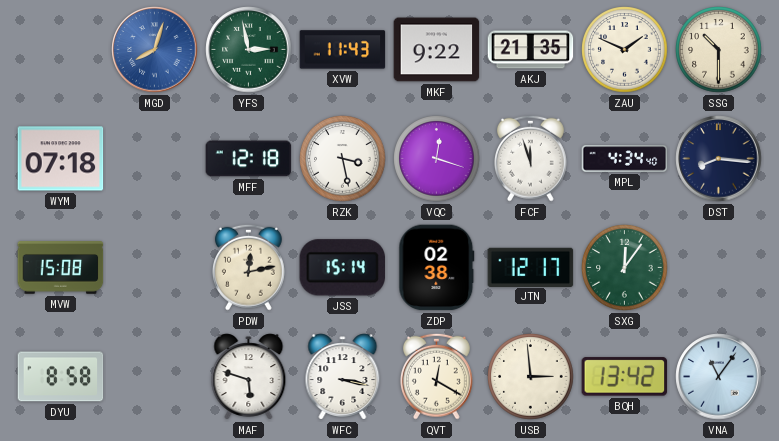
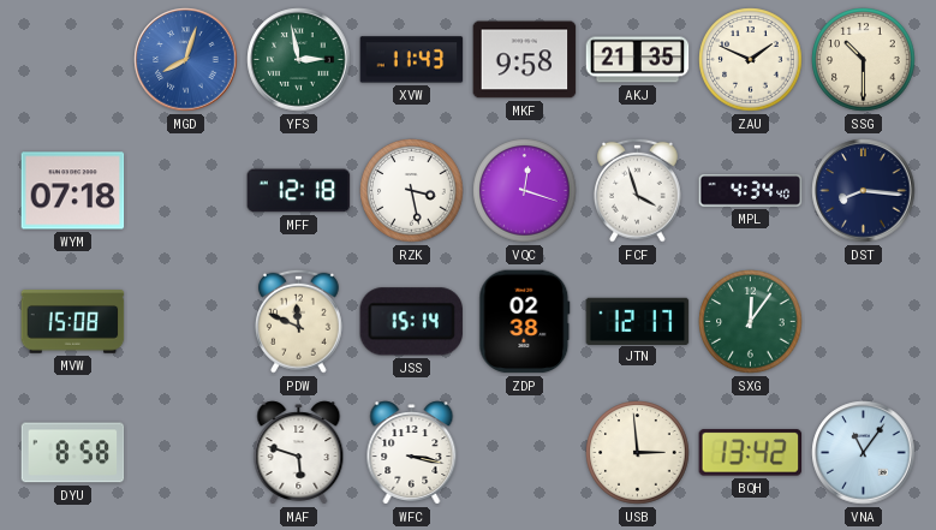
MKF: 9:22 -> 9:58
FCF: 11:57 -> 3:57
PDW: 12:13 -> 11:49
QVT: 12:20 -> none
